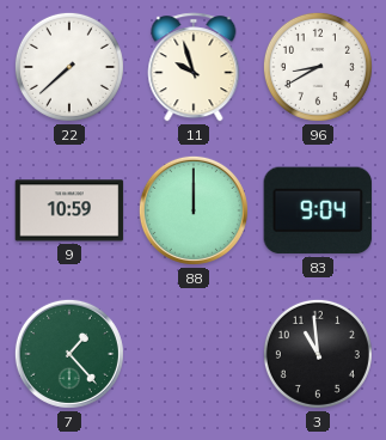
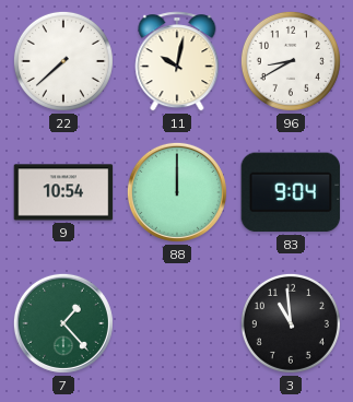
11: 9:57 -> 10:02
9: 10:59 -> 10:54
